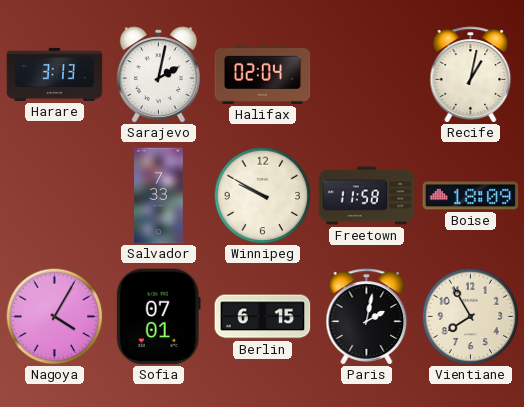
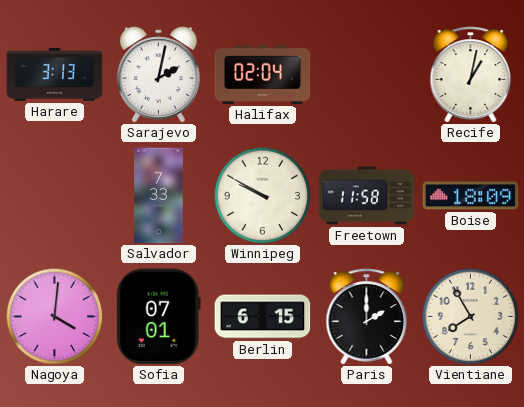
Nagoya: 4:05 -> 4:01
Paris: 2:02 -> 2:00
